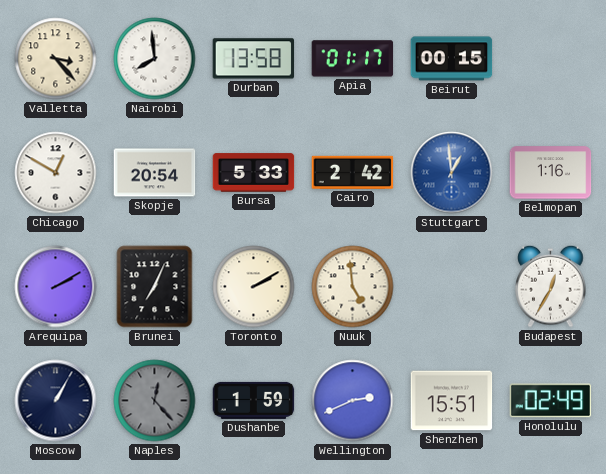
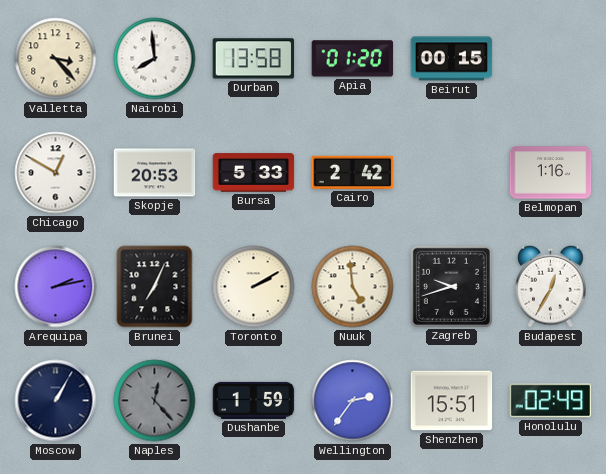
Apia: 01:17 -> 01:20
Skopje: 20:54 -> 20:53
Stuttgart: 12:59 -> none
Arequipa: 2:10 -> 2:13
Zagreb: none -> 9:42
Wellington: 2:41 -> 2:36
